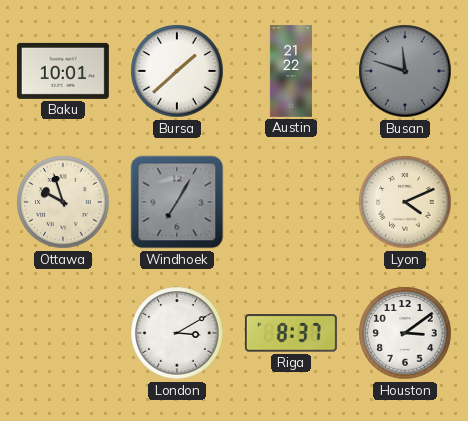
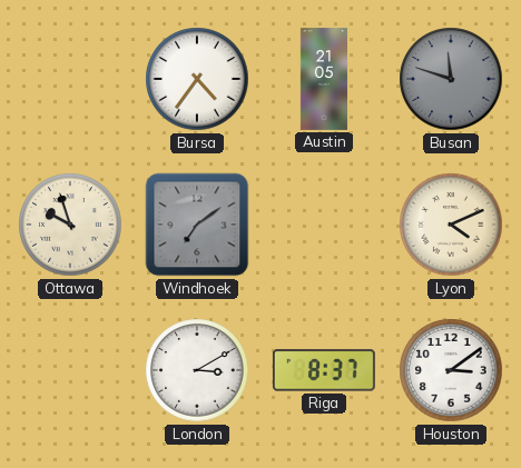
Baku: 10:01 -> none
Bursa: 1:38 -> 4:36
Austin: 21:22 -> 21:05
Windhoek: 7:05 -> 7:09
